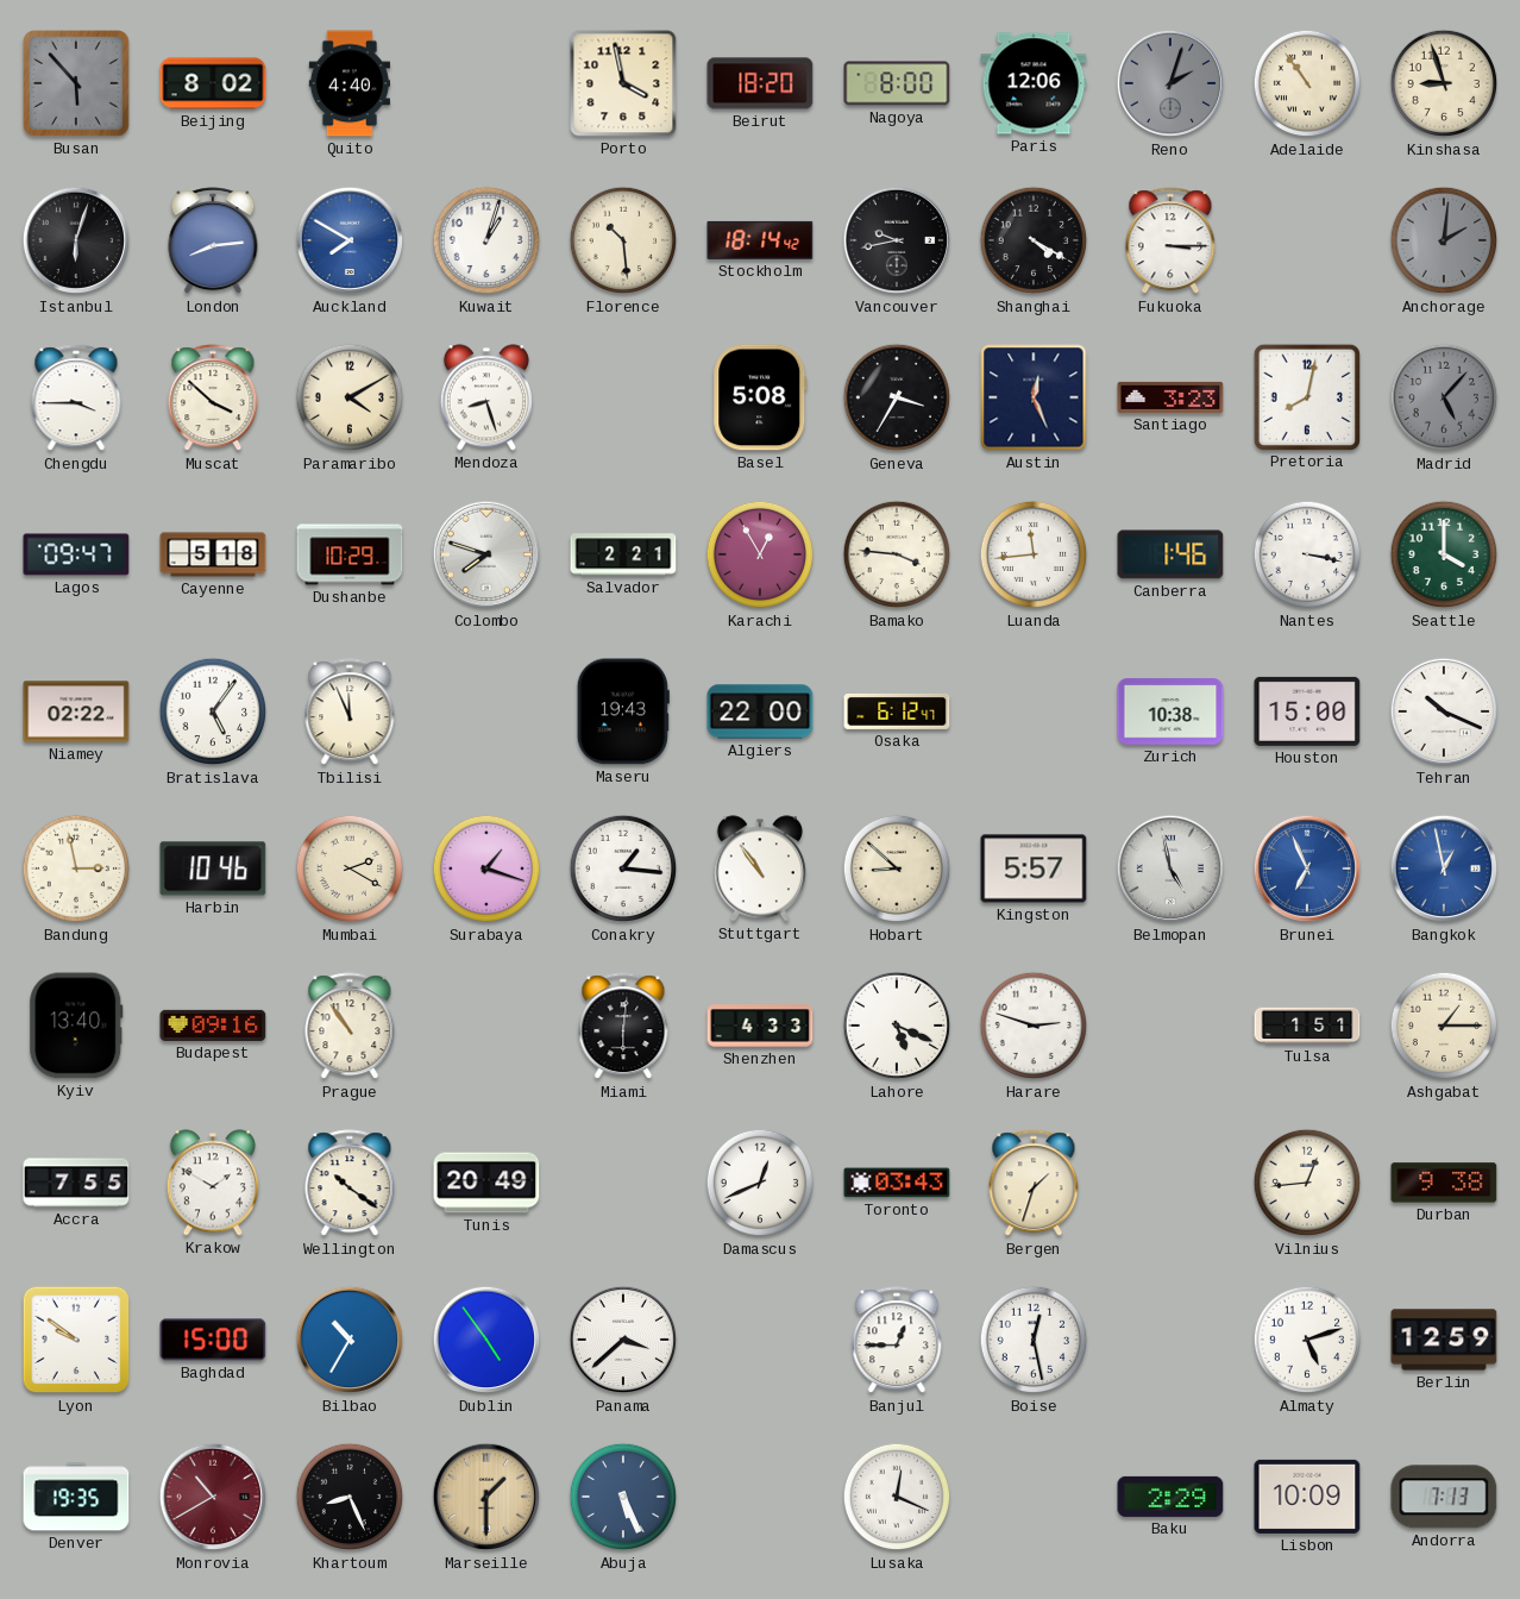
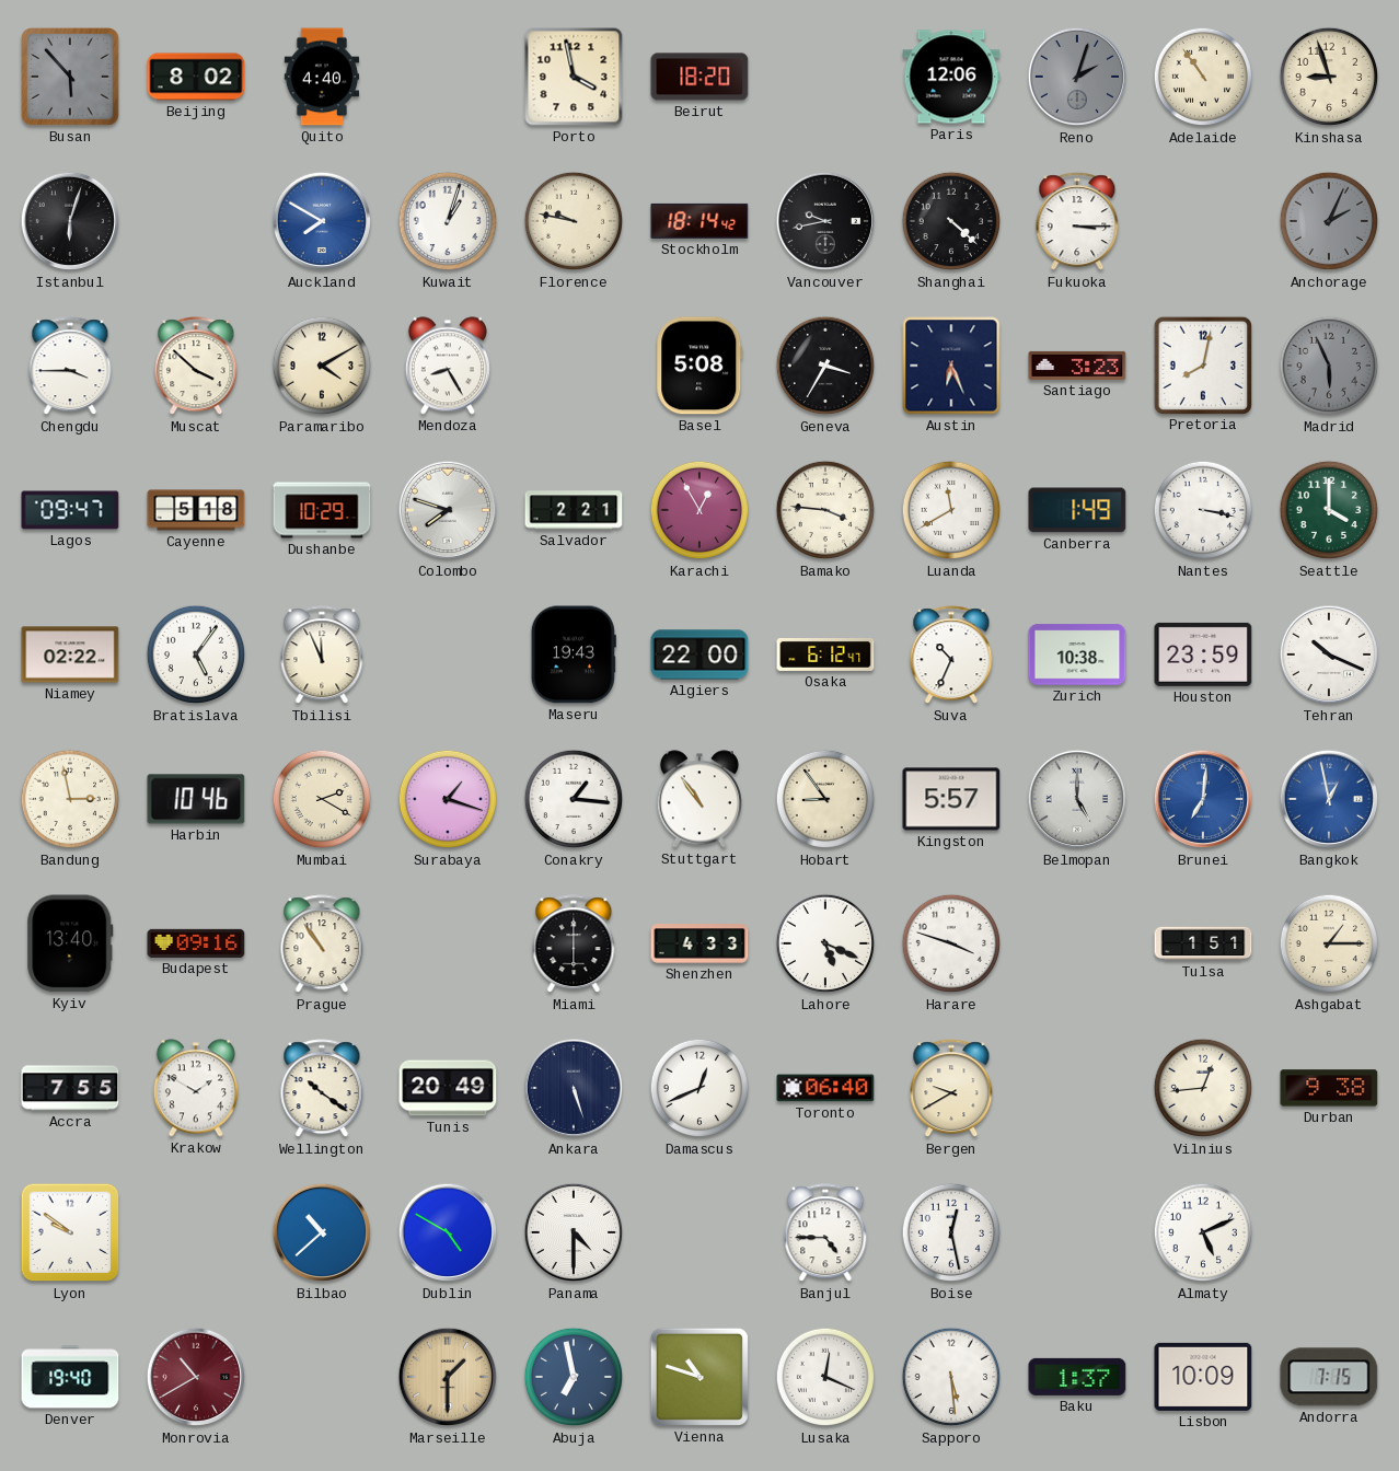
Nagoya: 8:00 -> none
London: 8:14 -> none
Florence: 10:29 -> 9:47
Shanghai: 4:20 -> 4:22
Anchorage: 2:01 -> 2:04
Mendoza: 8:27 -> 8:25
Austin: 12:26 -> 6:26
Madrid: 5:07 -> 5:56
Luanda: 11:44 -> 11:40
Canberra: 1:46 -> 1:49
Suva: none -> 10:34
Houston: 15:00 -> 23:59
Hobart: 8:52 -> 8:54
Belmopan: 4:58 -> 5:00
Brunei: 6:56 -> 7:01
Miami: 6:01 -> 6:00
Harare: 2:48 -> 3:48
Ankara: none -> 5:27
Toronto: 03:43 -> 06:40
Bergen: 1:33 -> 9:40
Baghdad: 15:00 -> none
Bilbao: 10:35 -> 10:38
Dublin: 4:54 -> 4:50
Panama: 3:38 -> 4:30
Banjul: 12:45 -> 4:45
Almaty: 5:12 -> 5:11
Berlin: 12:59 -> none
Denver: 19:35 -> 19:40
Khartoum: 8:26 -> none
Abuja: 5:26 -> 6:58
Vienna: none -> 10:48
Sapporo: none -> 5:29
Baku: 2:29 -> 1:37
Andorra: 7:13 -> 7:15
